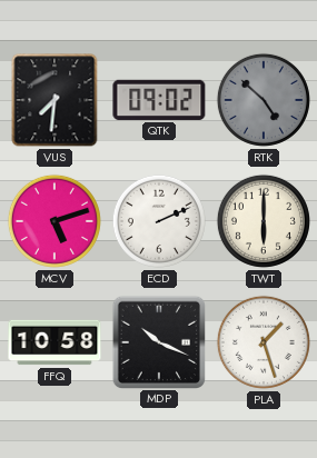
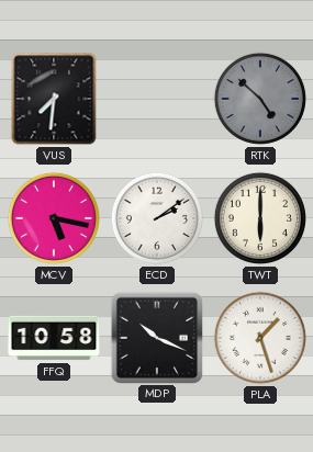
QTK: 09:02 -> none
MCV: 5:12 -> 5:17
ECD: 2:11 -> 2:09
